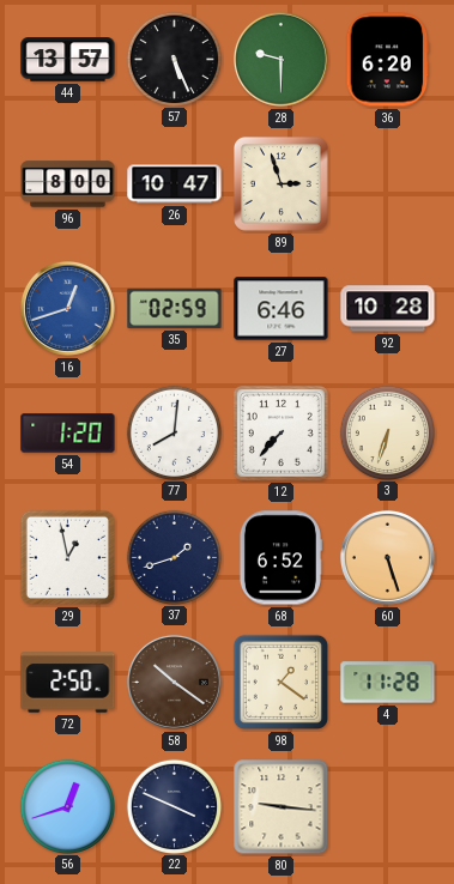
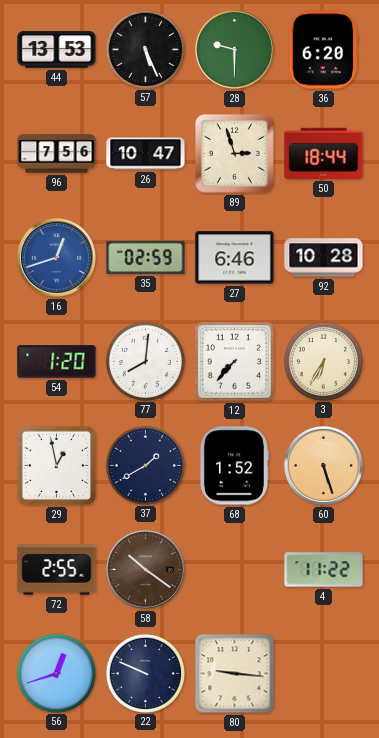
44: 13:57 -> 13:53
96: 8:00 -> 7:56
50: none -> 18:44
3: 6:33 -> 6:35
37: 1:42 -> 1:40
68: 6:52 -> 1:52
72: 2:50 -> 2:55
98: 1:21 -> none
4: 11:28 -> 11:22
22: 3:49 -> 9:49
